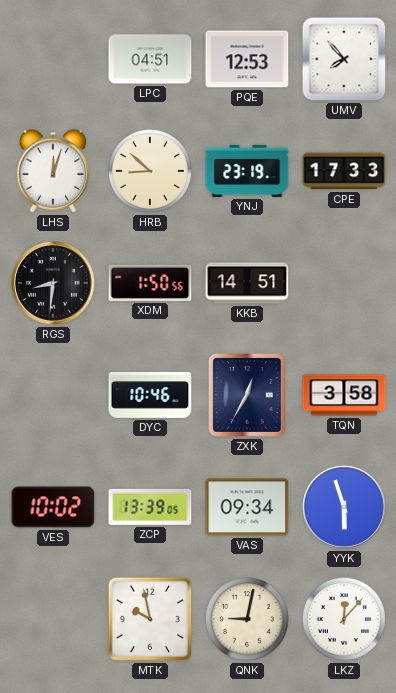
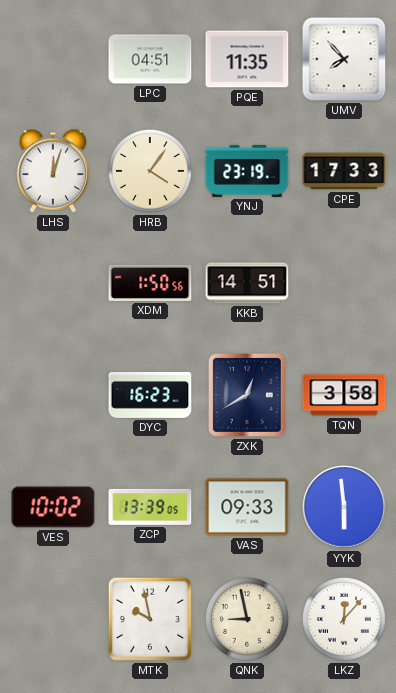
PQE: 12:53 -> 11:35
HRB: 8:52 -> 4:06
RGS: 8:31 -> none
DYC: 10:46 -> 16:23
ZXK: 12:35 -> 12:40
VAS: 09:34 -> 09:33
YYK: 5:57 -> 5:59
QNK: 9:02 -> 8:58
